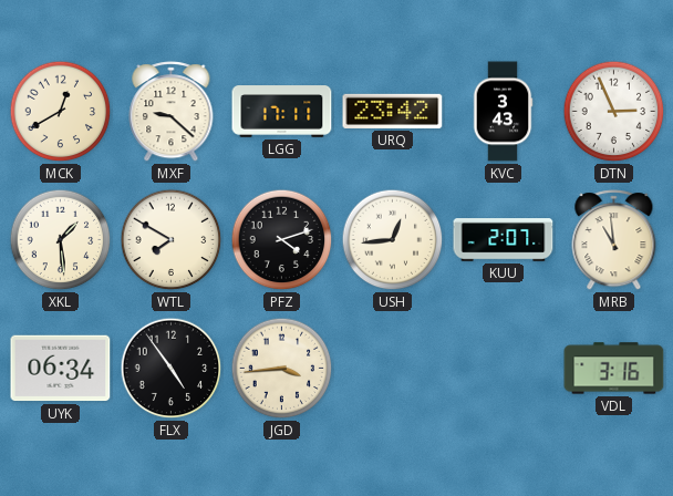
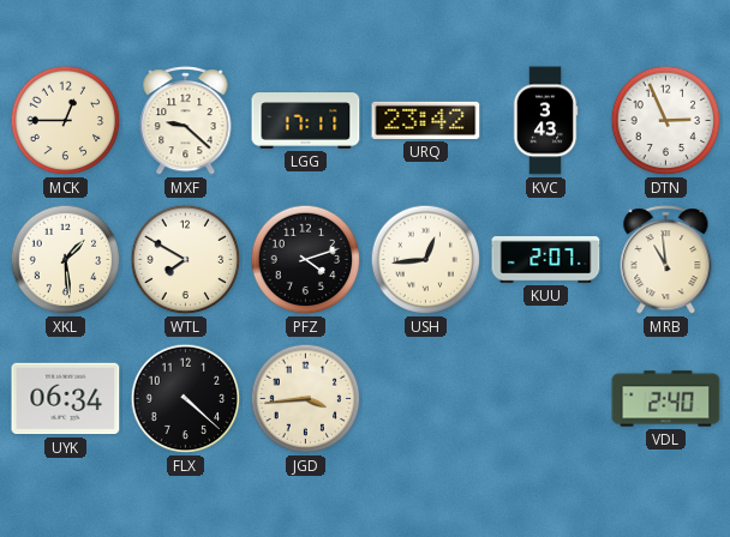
MCK: 12:40 -> 12:45
FLX: 4:54 -> 4:22
VDL: 3:16 -> 2:40
